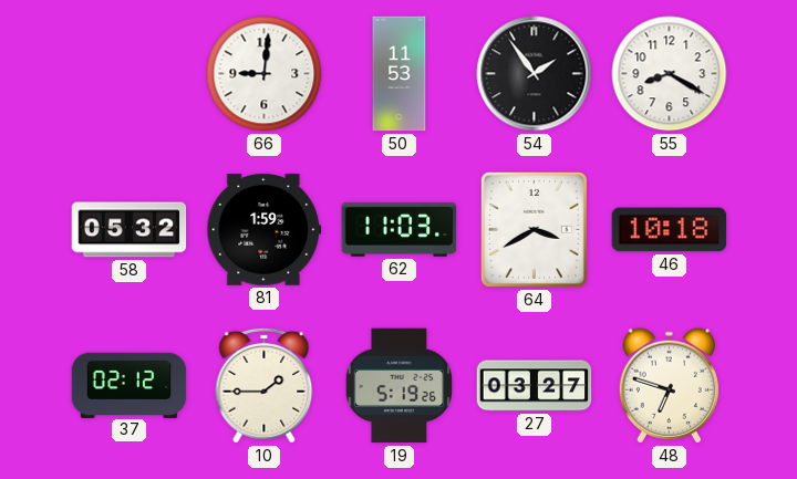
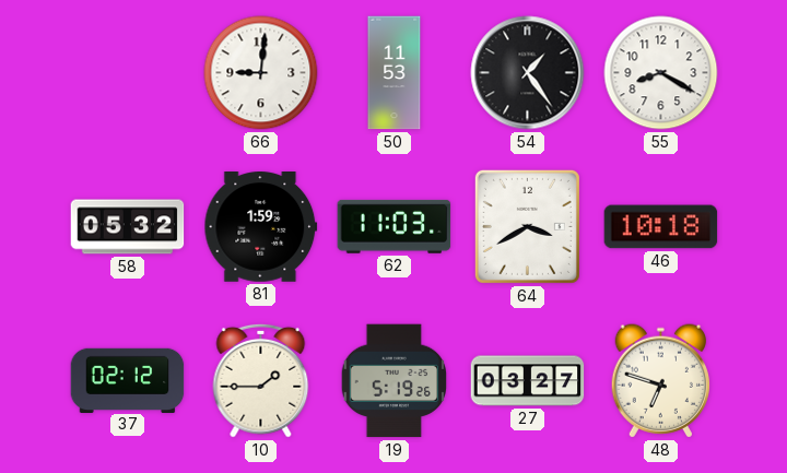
54: 1:54 -> 1:24
